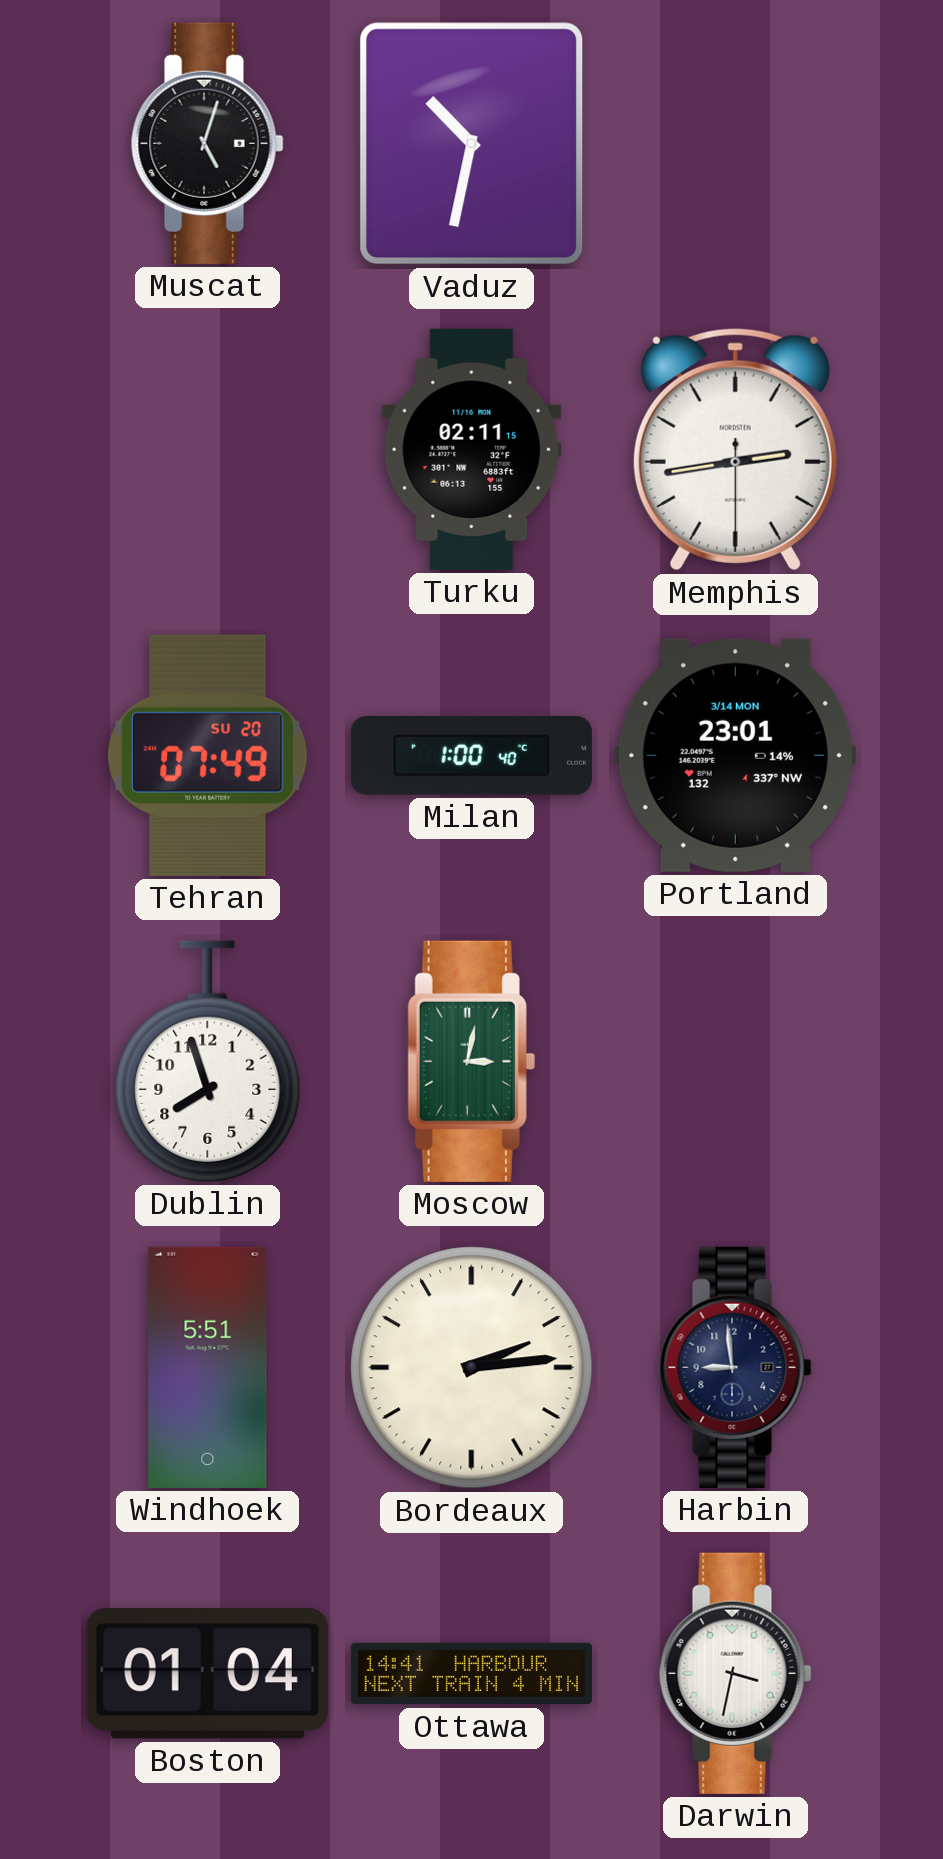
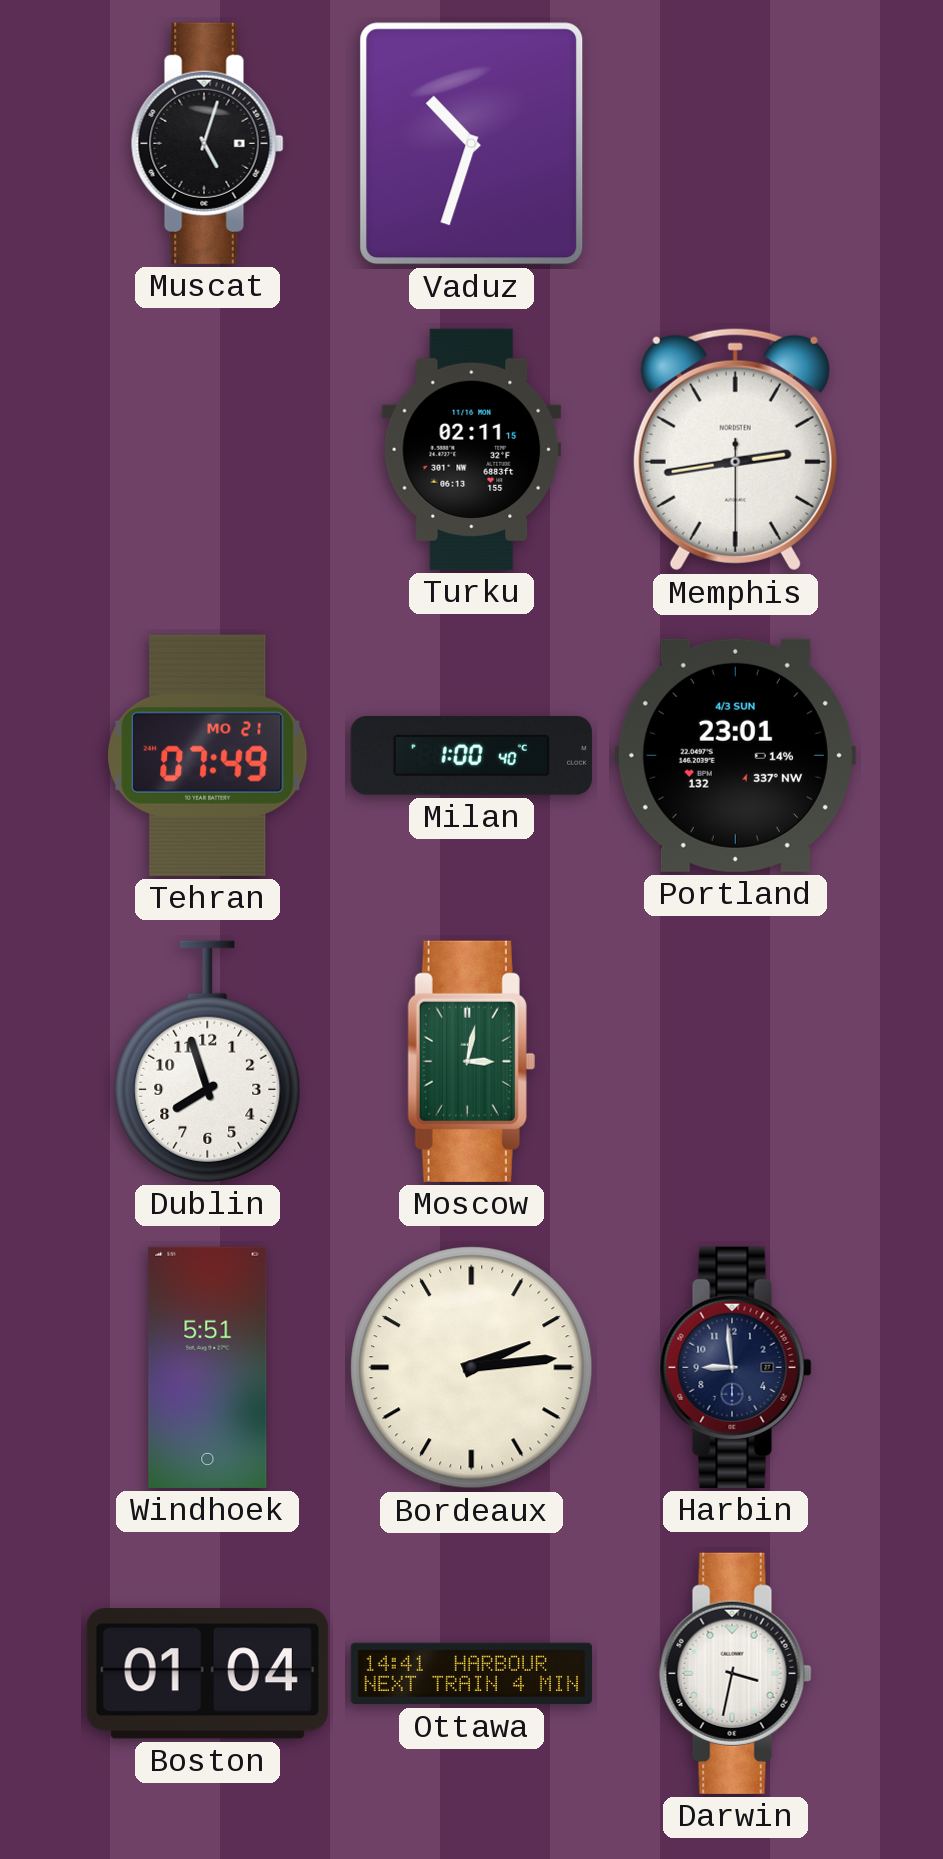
Vaduz: 10:32 -> 10:33
Tehran date: SU 20 -> MO 21
Portland date: 3/14 MON -> 4/3 SUN
